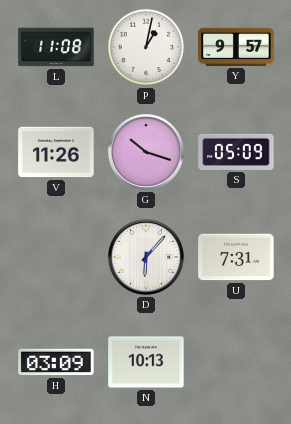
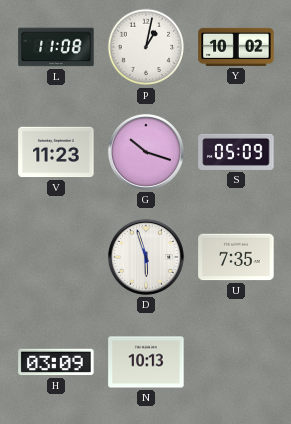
Y: 9:57 -> 10:02
V: 11:26 -> 11:23
D: 6:07 -> 5:57
U: 7:31 -> 7:35
